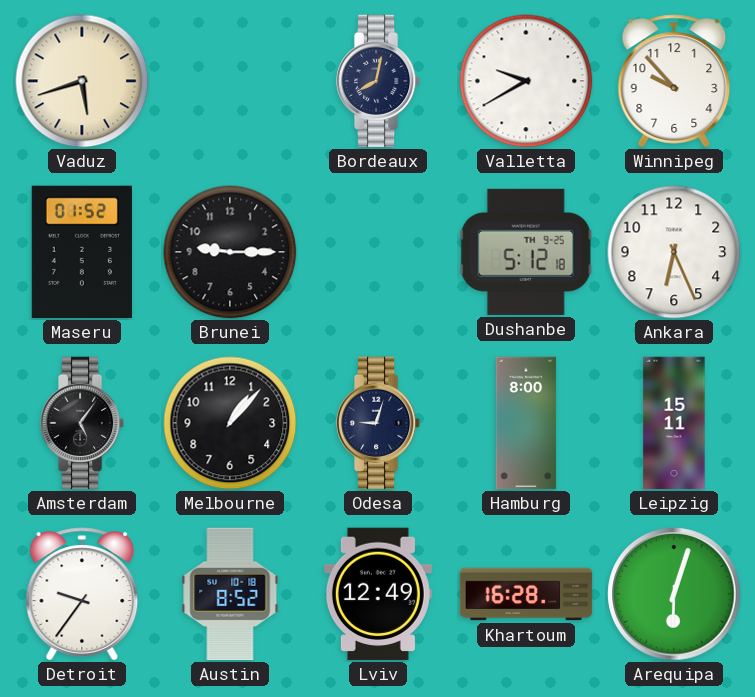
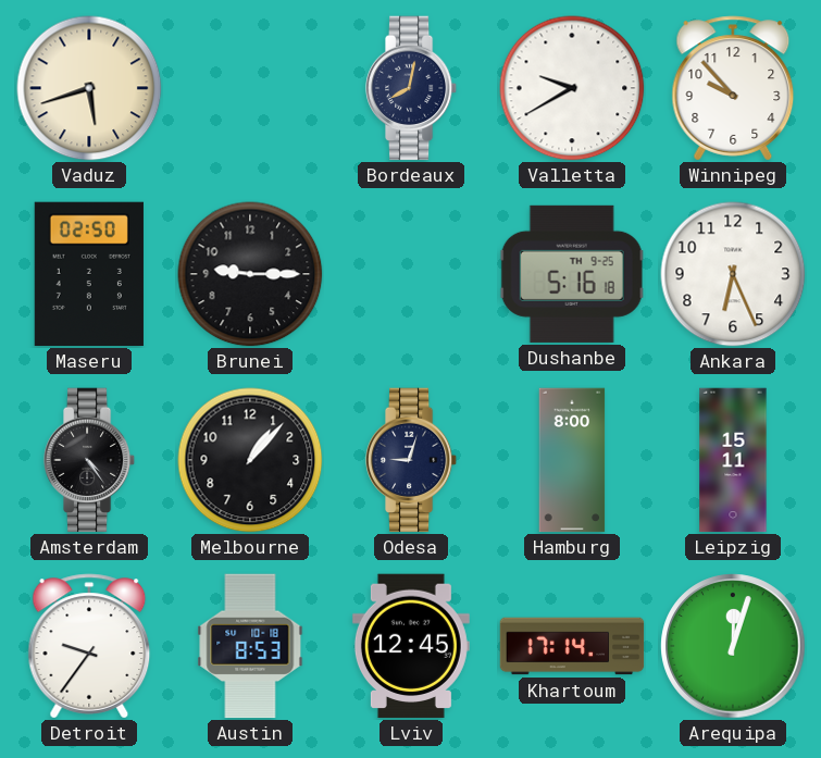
Maseru: 01:52 -> 02:50
Dushanbe: 5:12 -> 5:16
Amsterdam: 5:06 -> 4:24
Austin: 8:52 -> 8:53
Lviv: 12:49 -> 12:45
Khartoum: 16:28 -> 17:14
Arequipa: 6:03 -> 12:03
